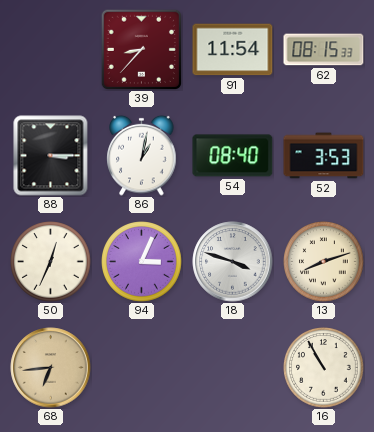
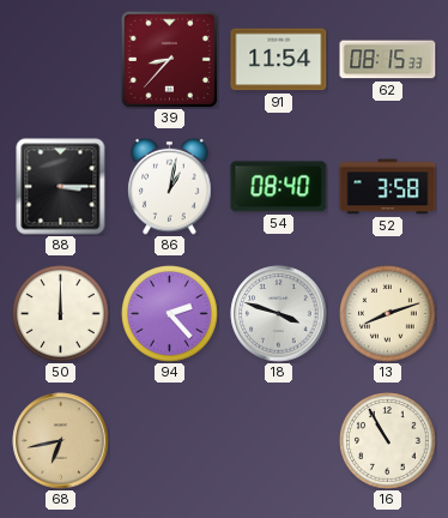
52: 3:53 -> 3:58
50: 12:34 -> 12:00
94: 3:04 -> 2:23
68: 6:44 -> 6:43
